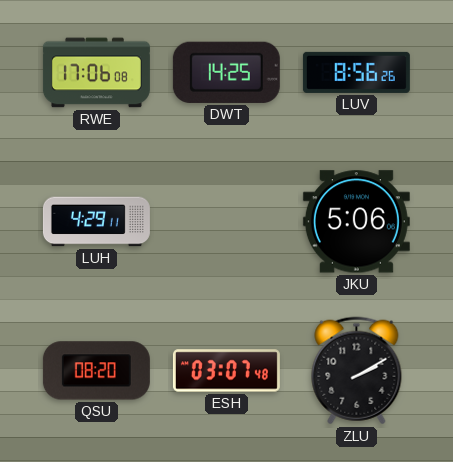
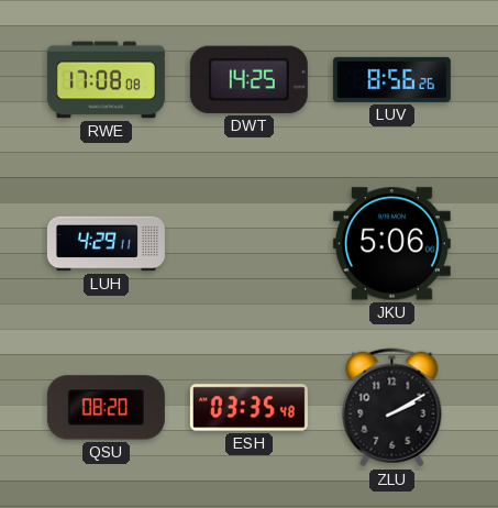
RWE: 17:06 -> 17:08
ESH: 03:07 -> 03:35
